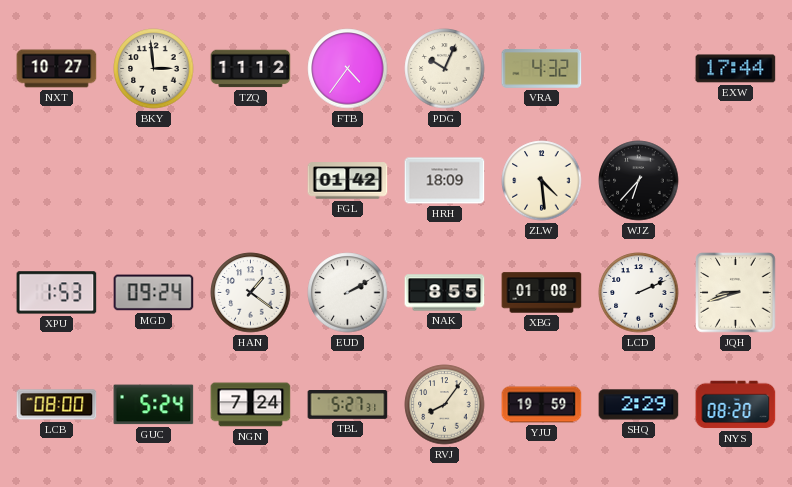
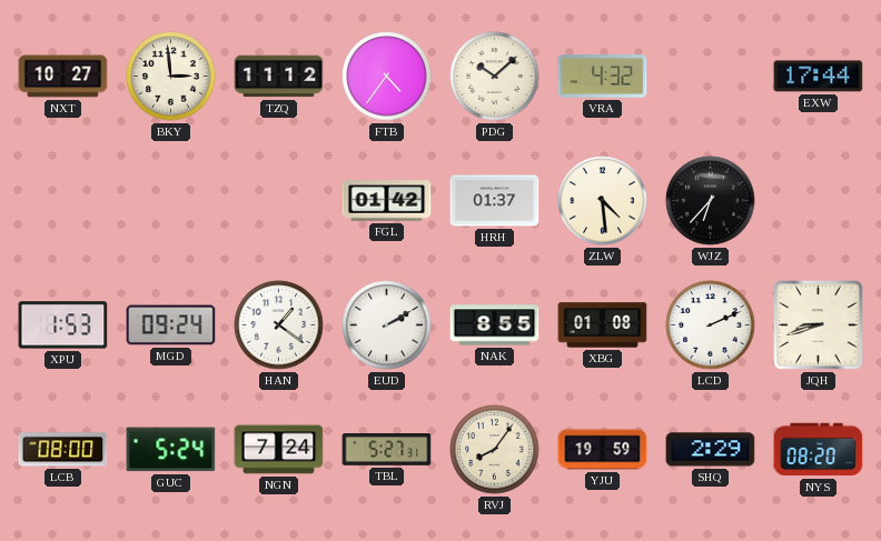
PDG: 10:04 -> 10:08
HRH: 18:09 -> 01:37
